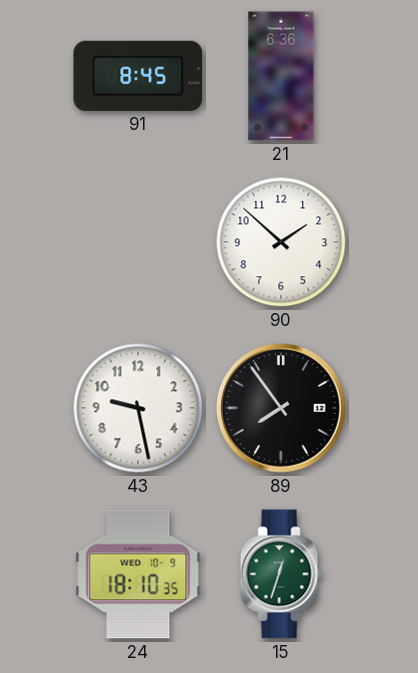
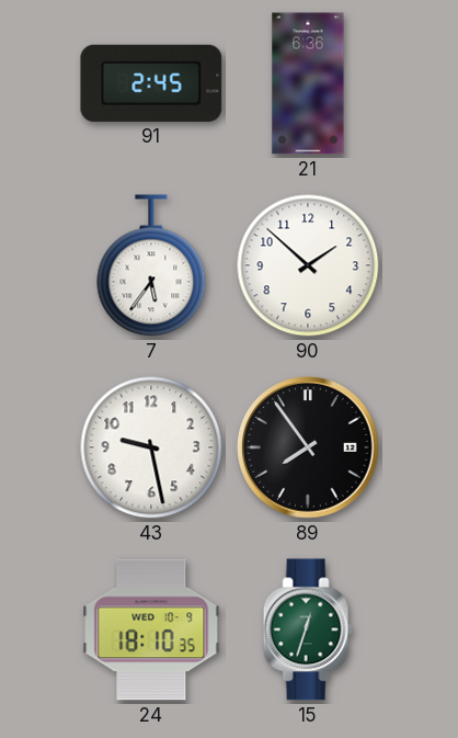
91: 8:45 -> 2:45
7: none -> 5:36
